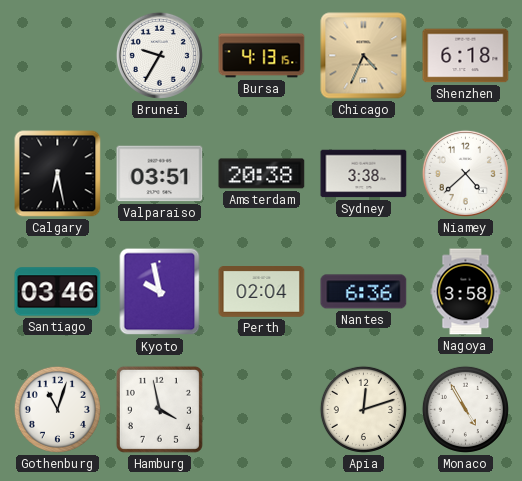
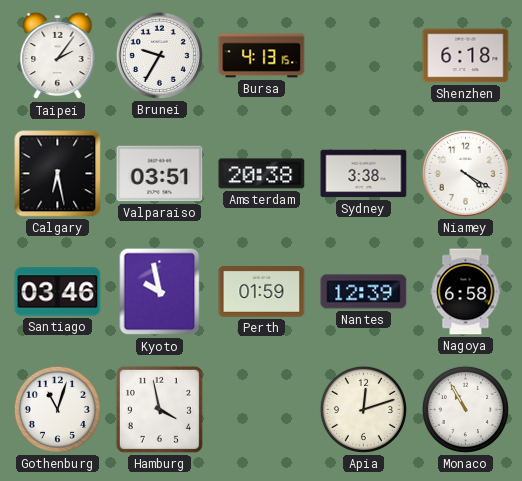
Taipei: none -> 2:06
Chicago: 4:34 -> none
Niamey: 4:38 -> 4:20
Perth: 02:04 -> 01:59
Nantes: 6:36 -> 12:39
Nagoya: 3:58 -> 6:58
Monaco: 4:55 -> 10:55
